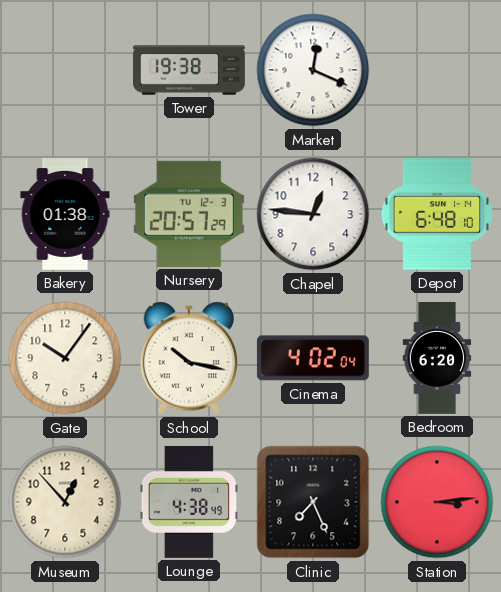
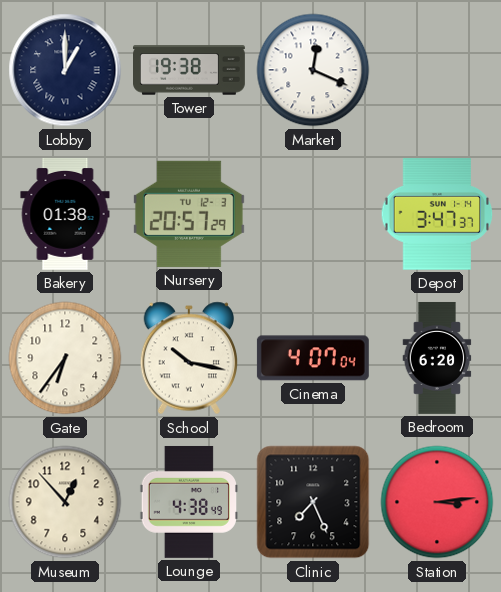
Lobby: none -> 1:00
Chapel: 12:46 -> none
Depot: 6:48 -> 3:47
Gate: 10:06 -> 6:36
Cinema: 4:02 -> 4:07
